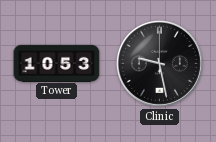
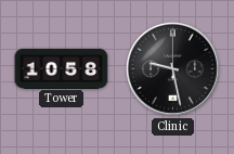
Tower: 10:53 -> 10:58
